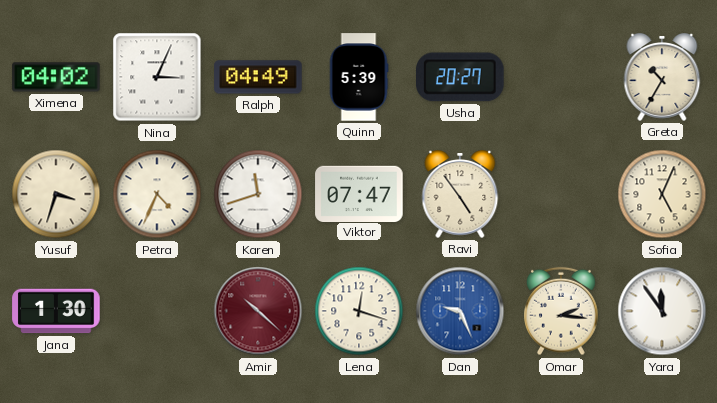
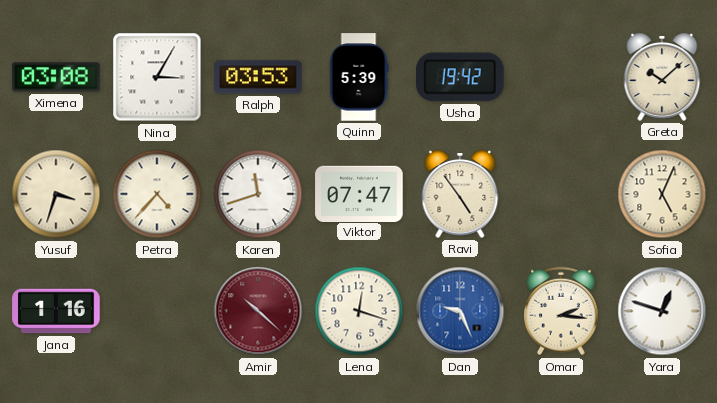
Ximena: 04:02 -> 03:08
Nina: 3:04 -> 3:05
Ralph: 04:49 -> 03:53
Usha: 20:27 -> 19:42
Greta: 10:35 -> 10:08
Petra: 4:34 -> 4:37
Jana: 1:30 -> 1:16
Yara: 11:54 -> 12:48
